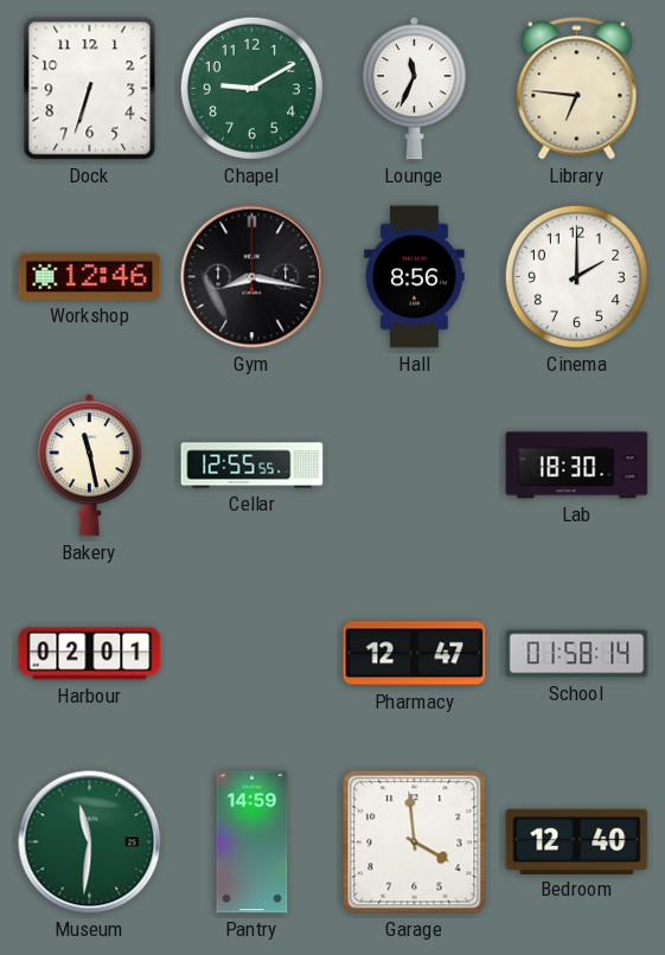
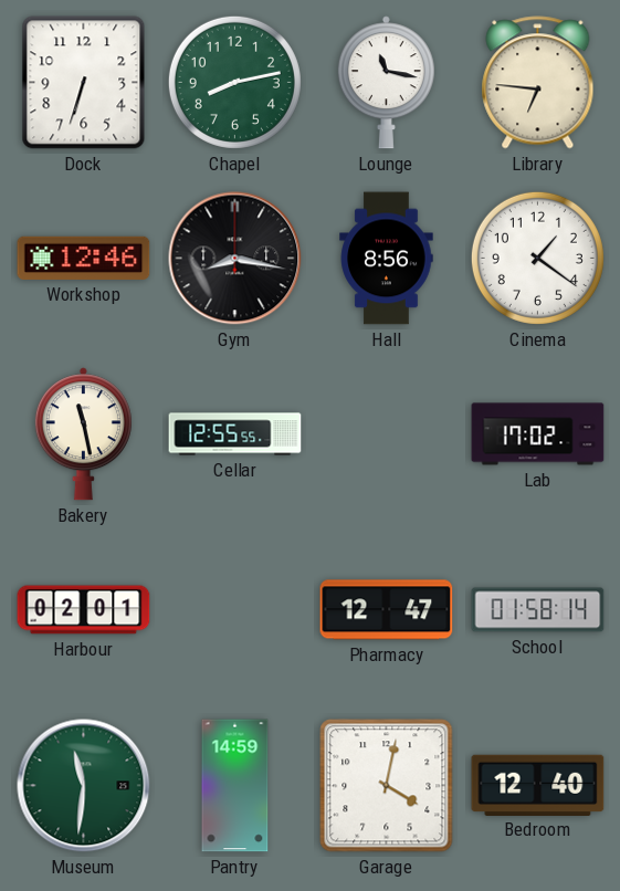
Chapel: 9:10 -> 8:13
Lounge: 11:34 -> 11:17
Cinema: 2:00 -> 1:21
Lab: 18:30 -> 17:02
Garage: 3:59 -> 4:02
